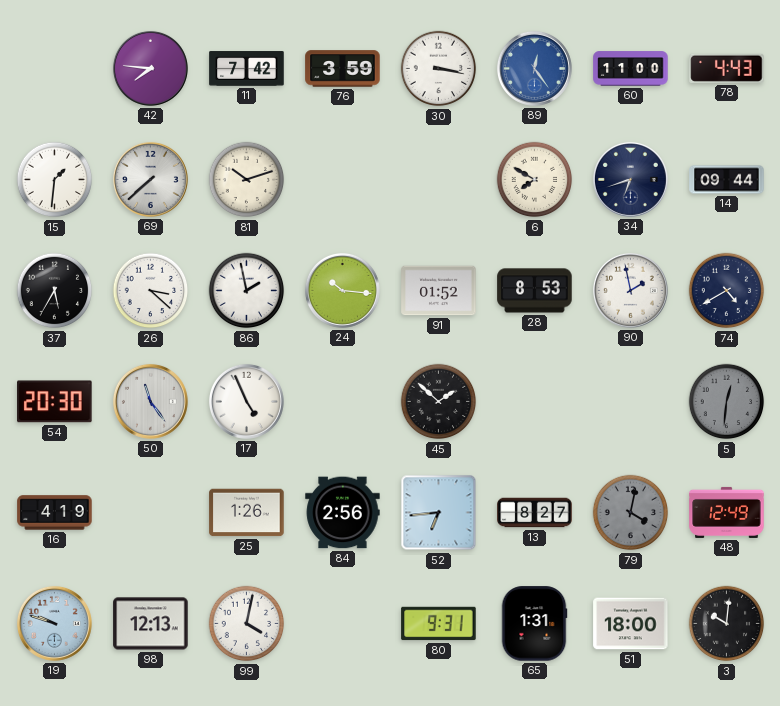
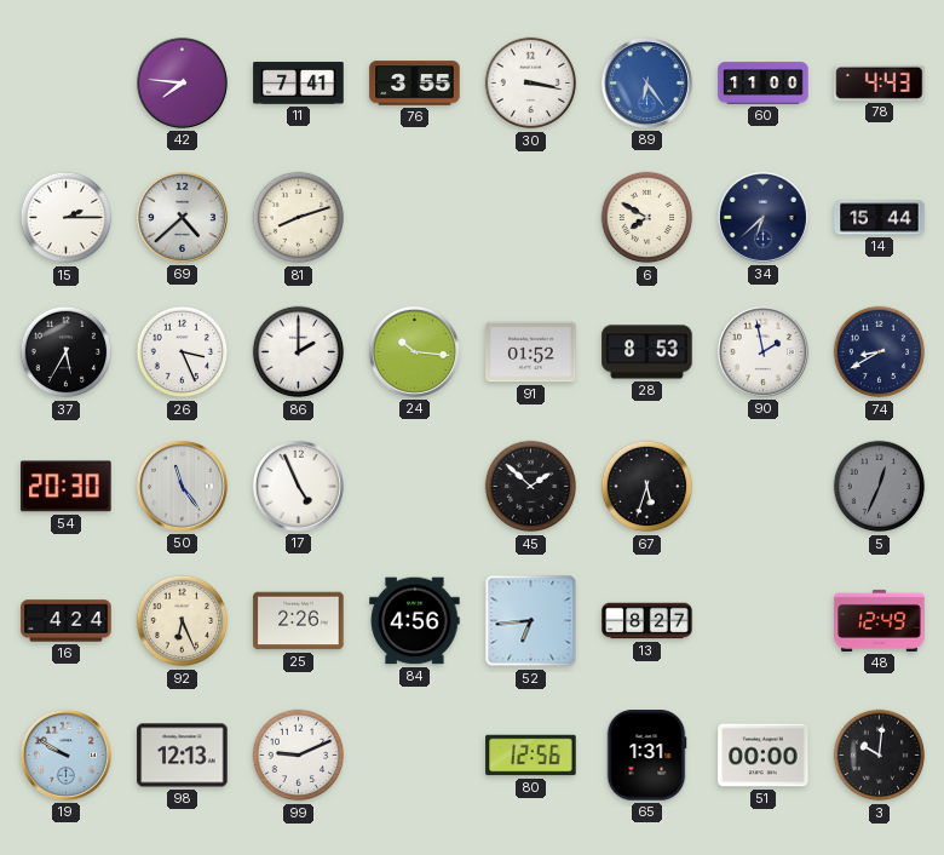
11: 7:42 -> 7:41
76: 3:59 -> 3:55
89: 12:24 -> 6:24
15: 1:31 -> 2:15
69: 7:38 -> 4:38
81: 10:12 -> 8:12
34: 6:42 -> 6:38
14: 09:44 -> 15:44
26: 3:22 -> 3:26
86: 1:58 -> 2:00
74: 4:40 -> 8:40
67: none -> 5:33
5: 12:31 -> 12:34
16: 4:19 -> 4:24
92: none -> 6:26
25: 1:26 -> 2:26
84: 2:56 -> 4:56
79: 4:02 -> none
19: 9:48 -> 9:50
99: 4:02 -> 9:11
80: 9:31 -> 12:56
51: 18:00 -> 00:00
